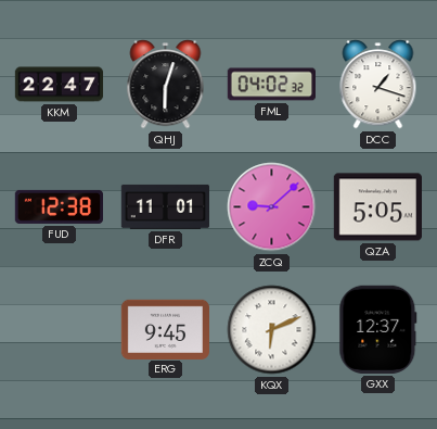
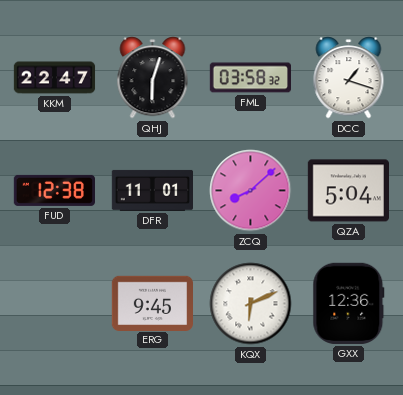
FML: 04:02 -> 03:58
ZCQ: 9:08 -> 8:08
QZA: 5:05 -> 5:04
GXX: 12:37 -> 12:36
